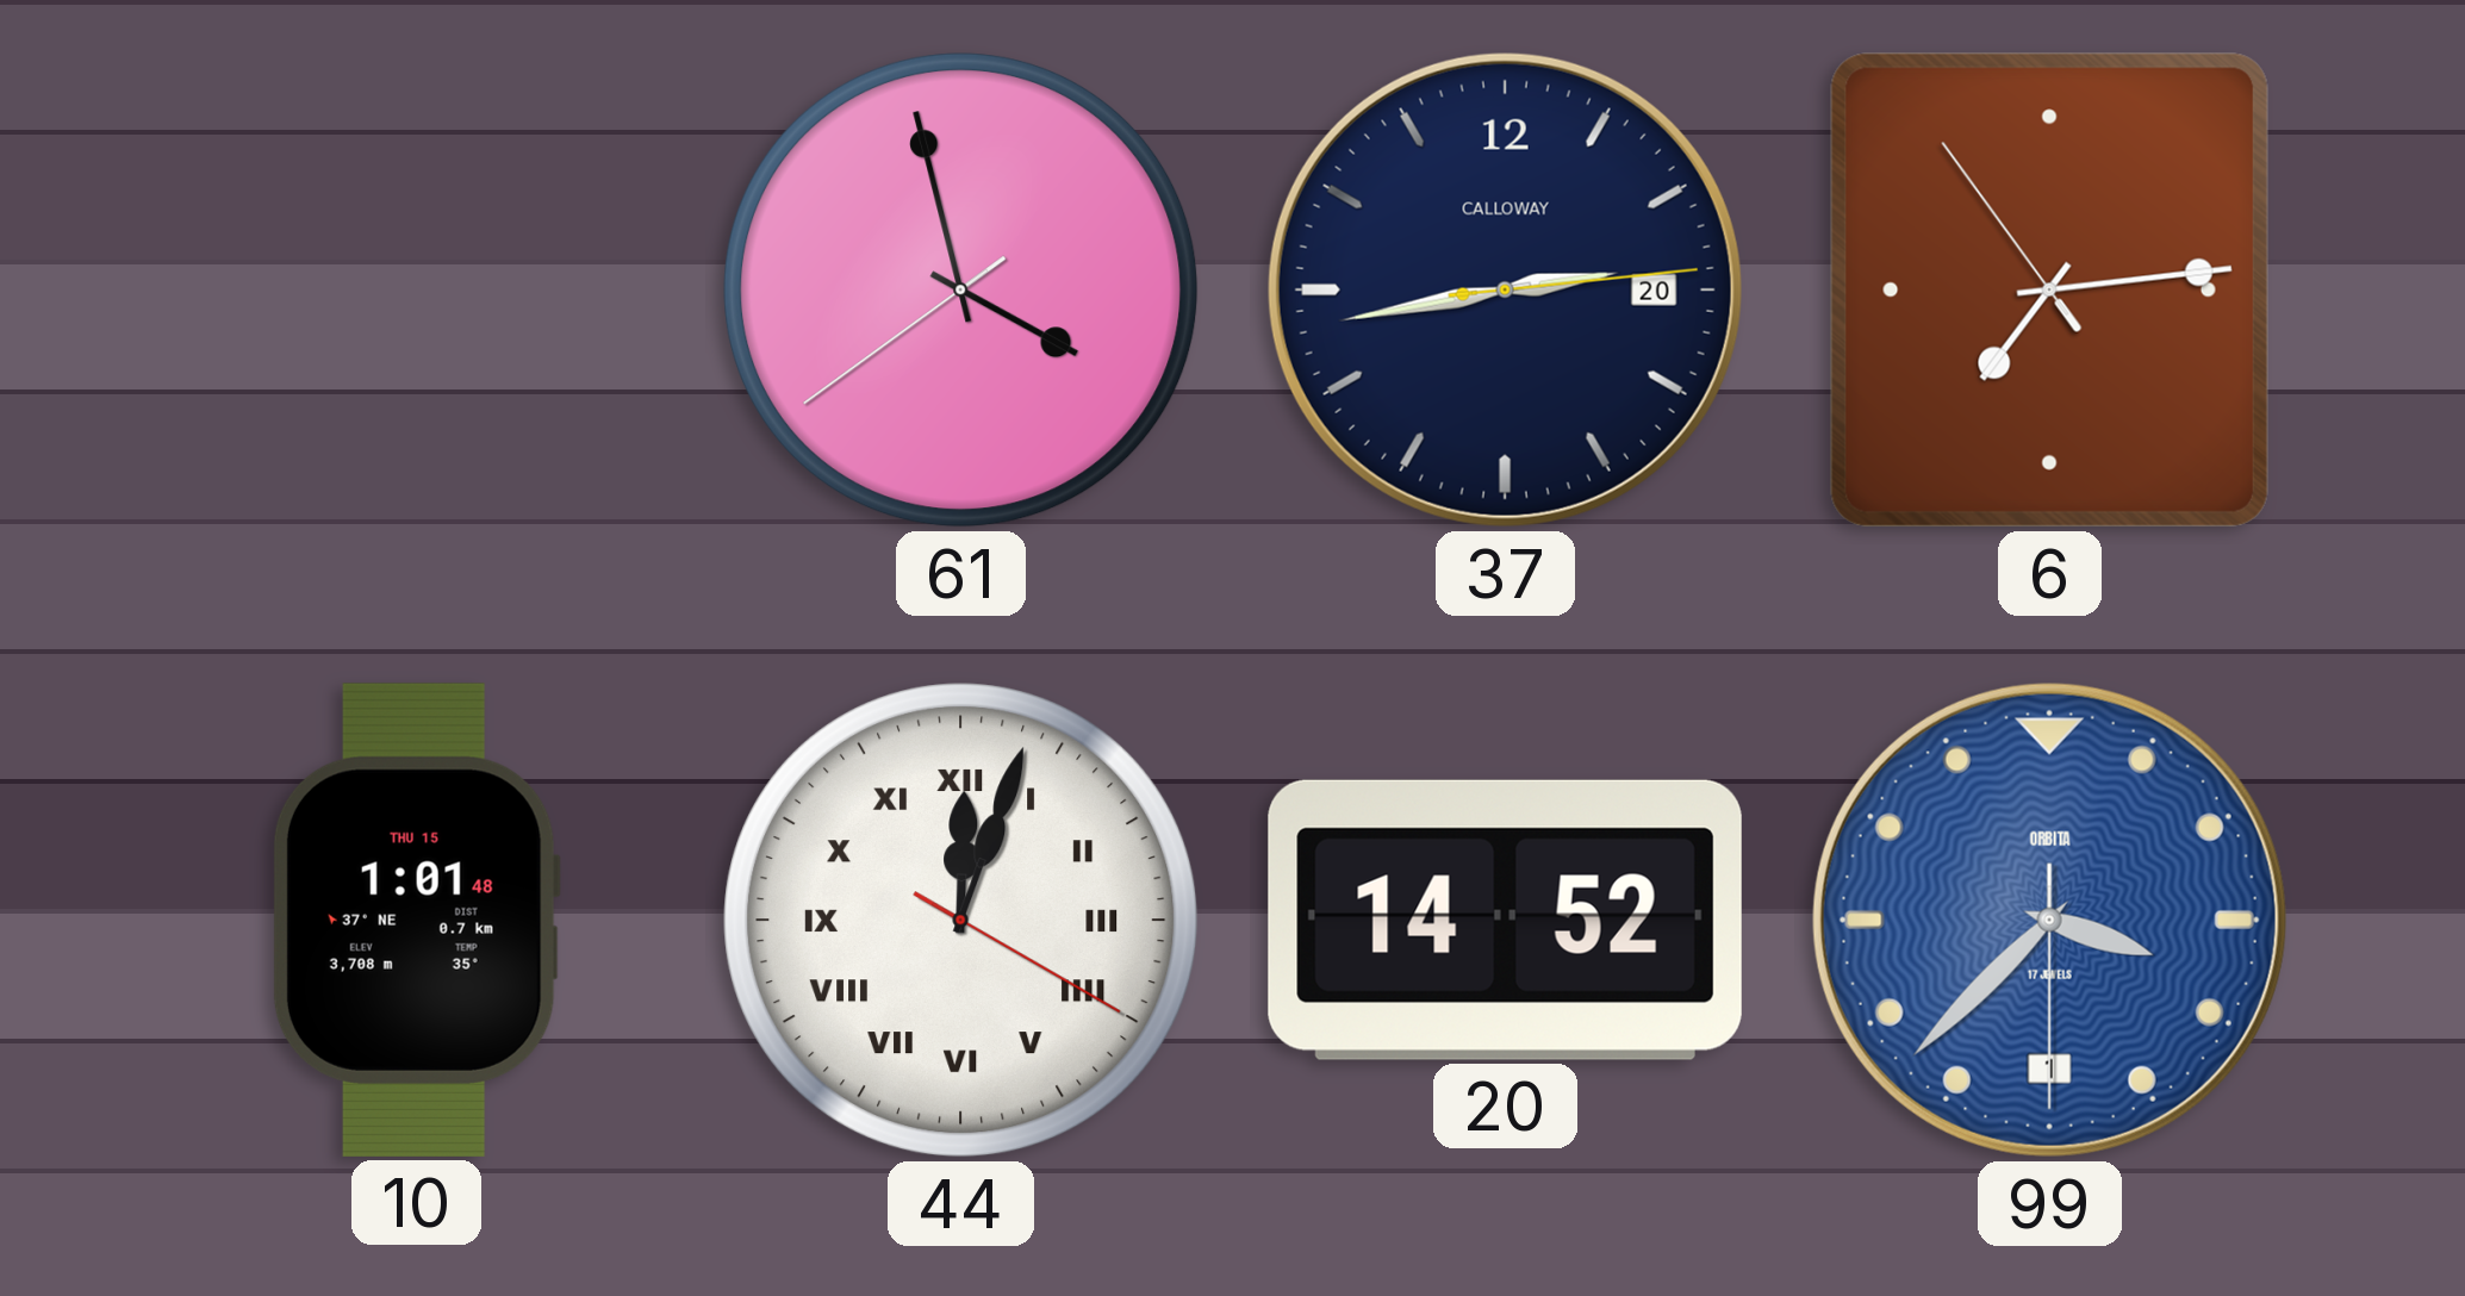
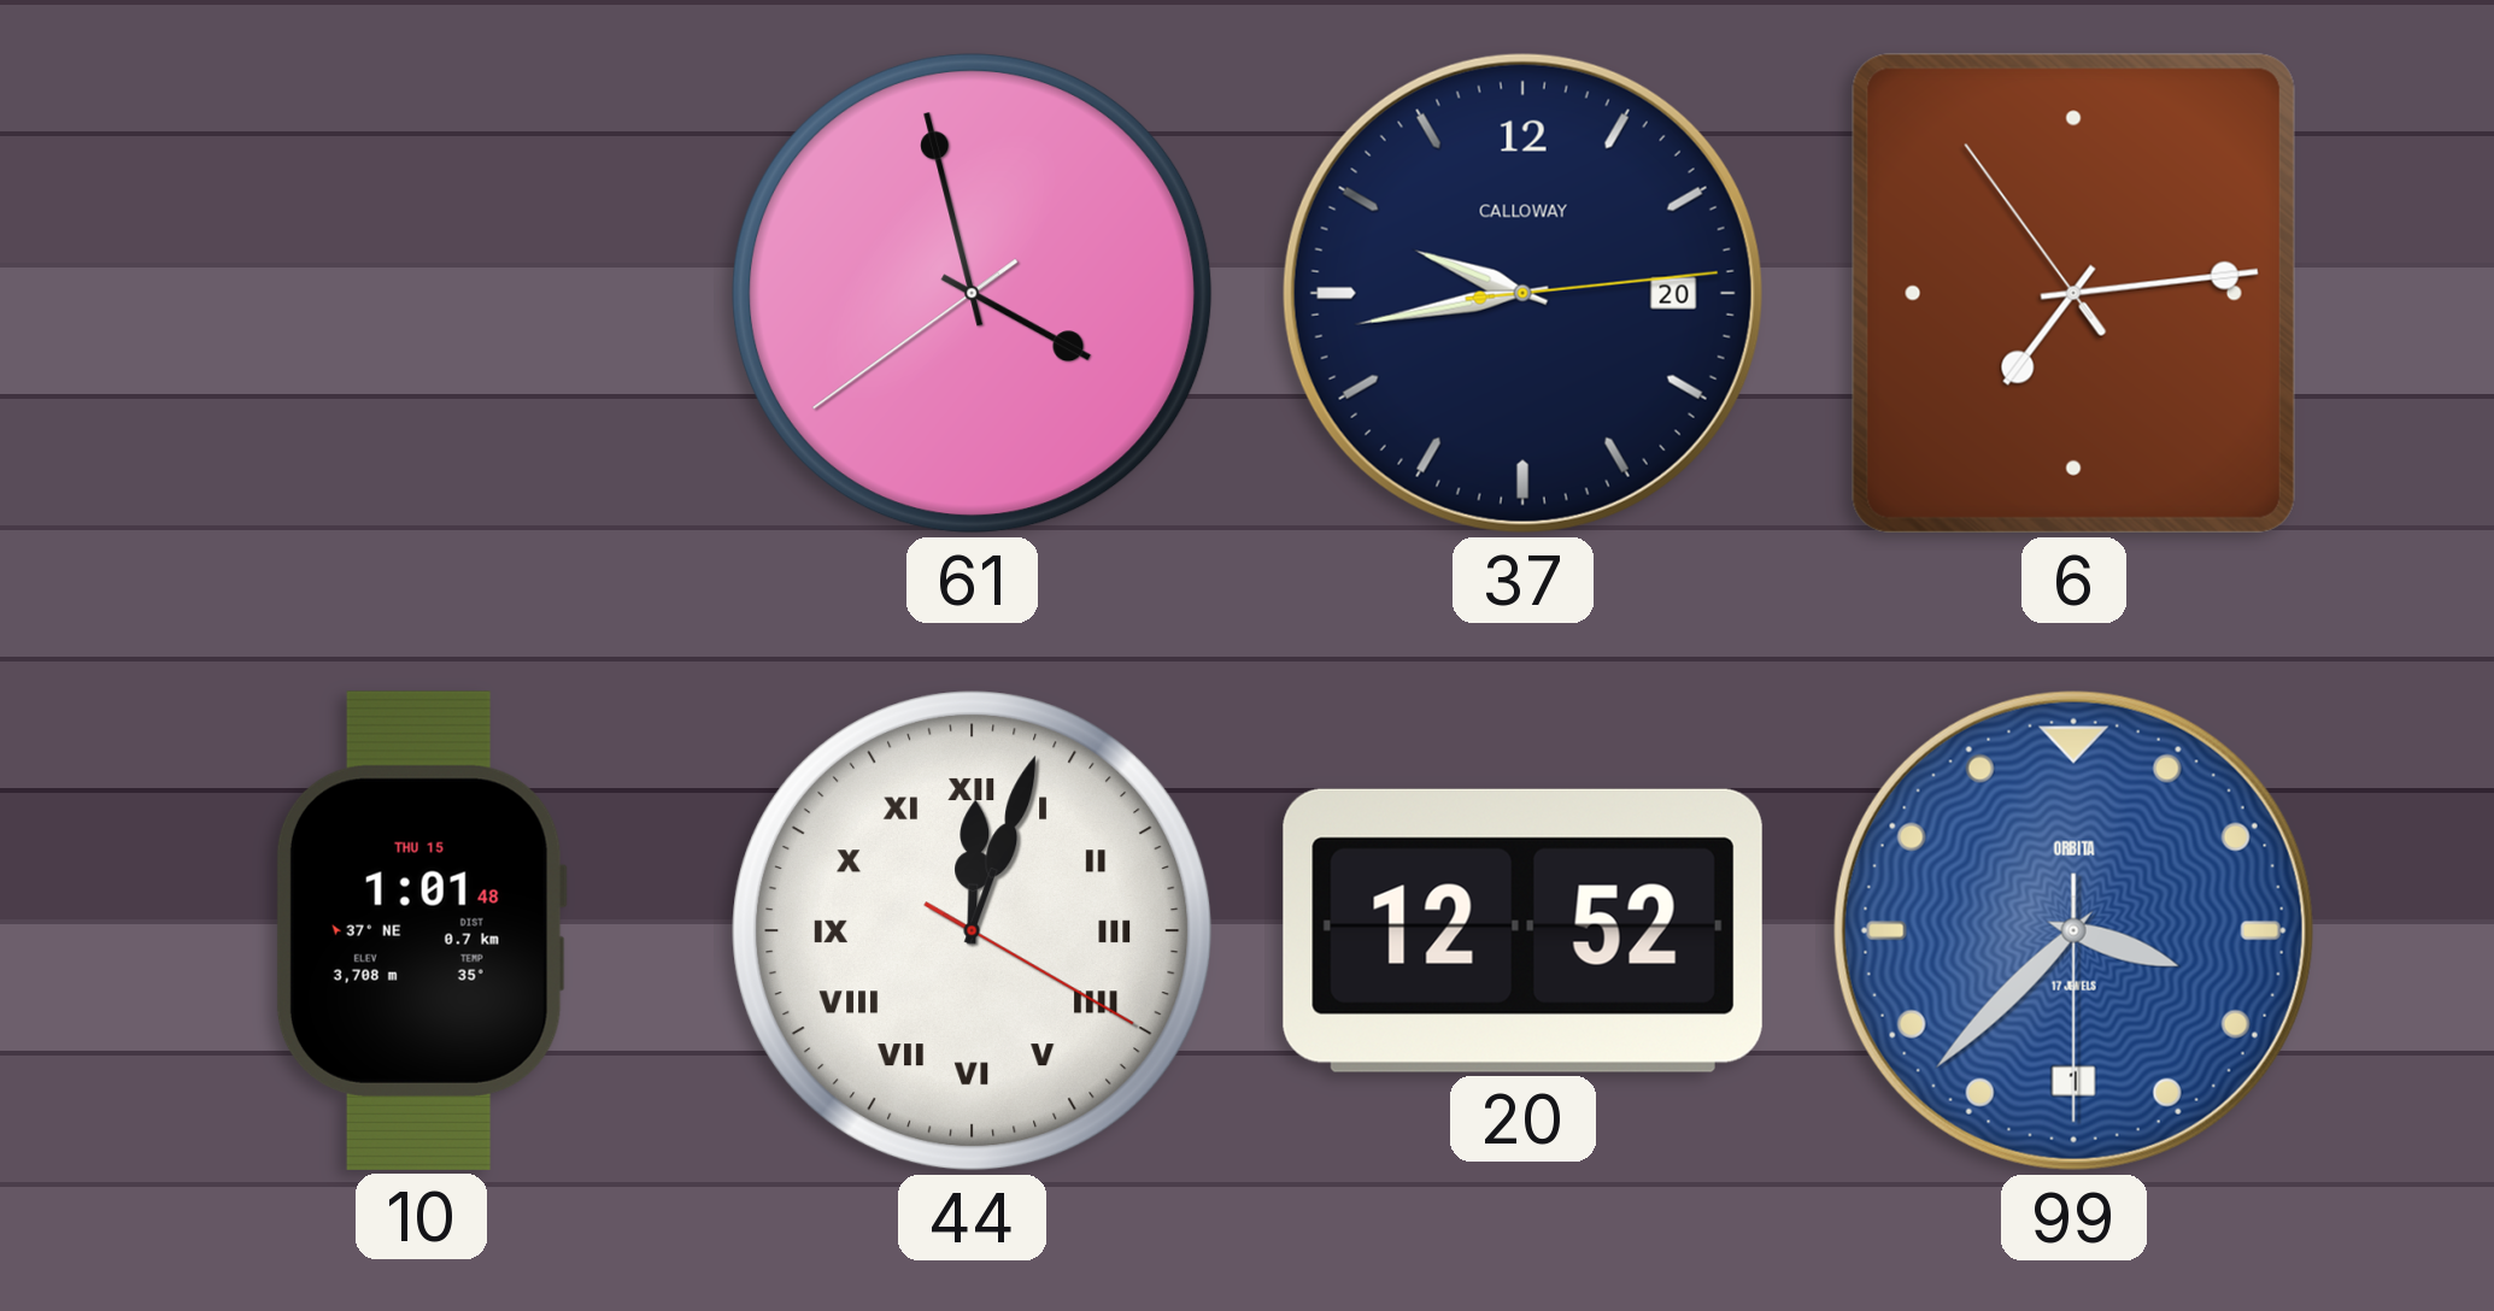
37: 2:43 -> 9:43
20: 14:52 -> 12:52
